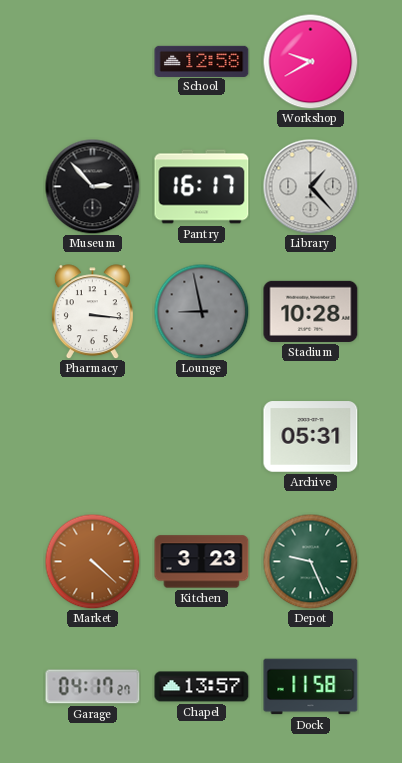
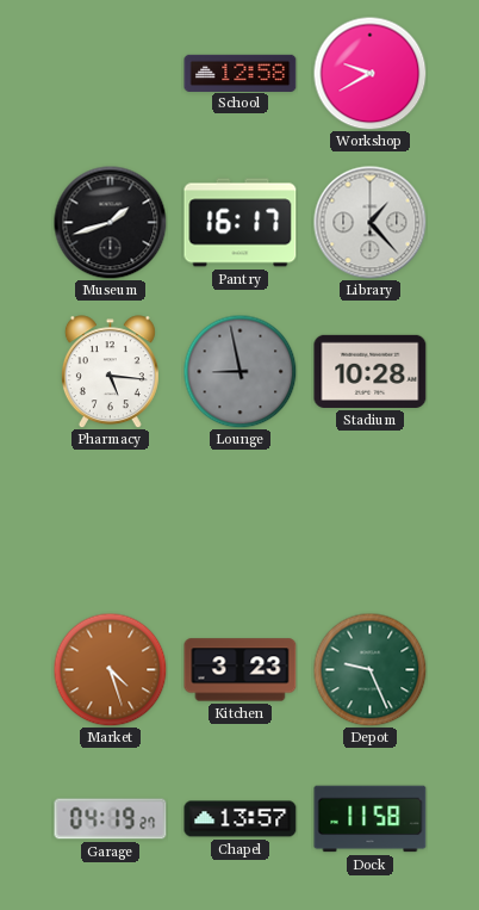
Museum: 2:53 -> 1:42
Pharmacy: 3:16 -> 5:16
Archive: 05:31 -> none
Market: 4:22 -> 4:27
Garage: 04:17 -> 04:19
